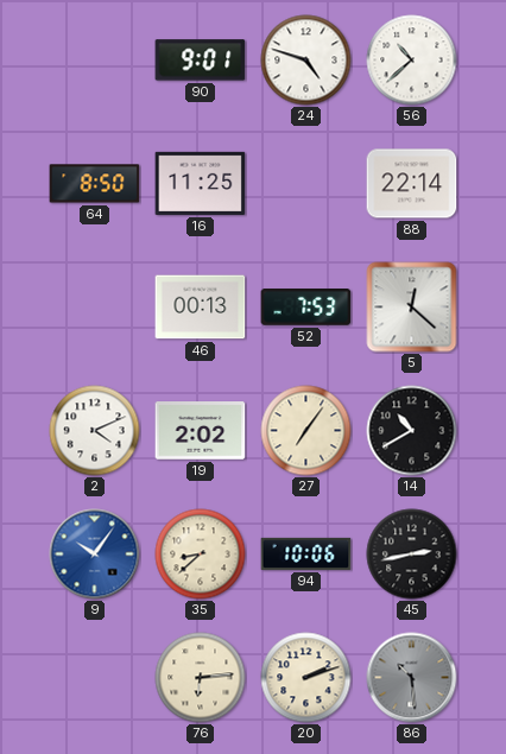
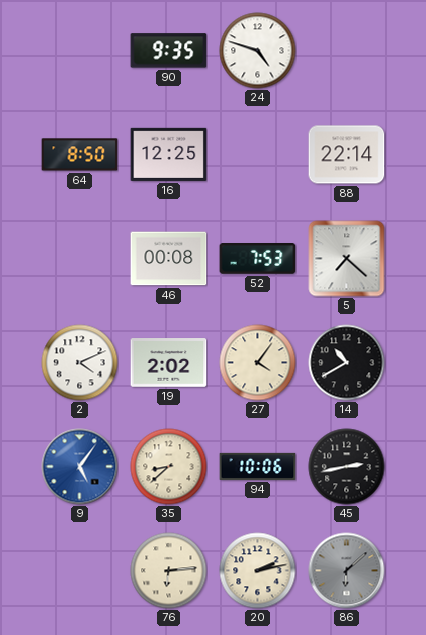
90: 9:01 -> 9:35
56: 10:38 -> none
16: 11:25 -> 12:25
46: 00:13 -> 00:08
5: 12:22 -> 7:22
27: 7:06 -> 4:06
9: 10:06 -> 5:06
20: 2:12 -> 2:13
86: 10:29 -> 6:08
